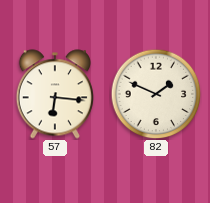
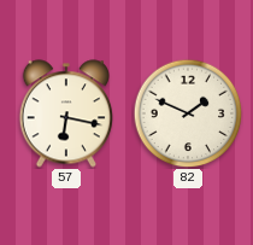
57: 6:16 -> 6:17
